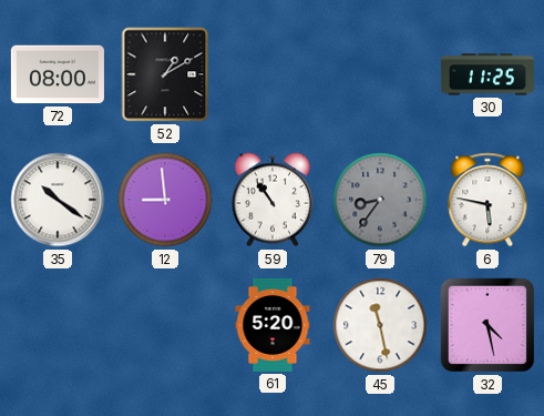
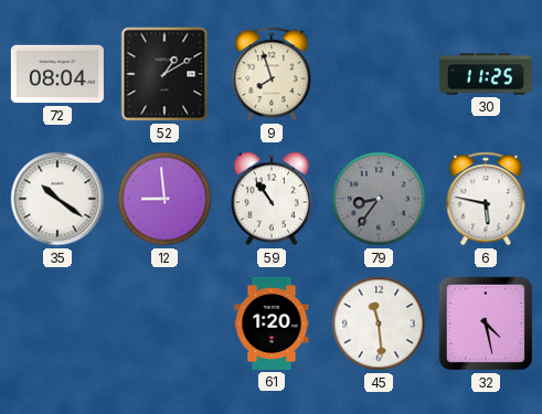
72: 08:00 -> 08:04
9: none -> 7:57
61: 5:20 -> 1:20
45: 11:28 -> 11:29
